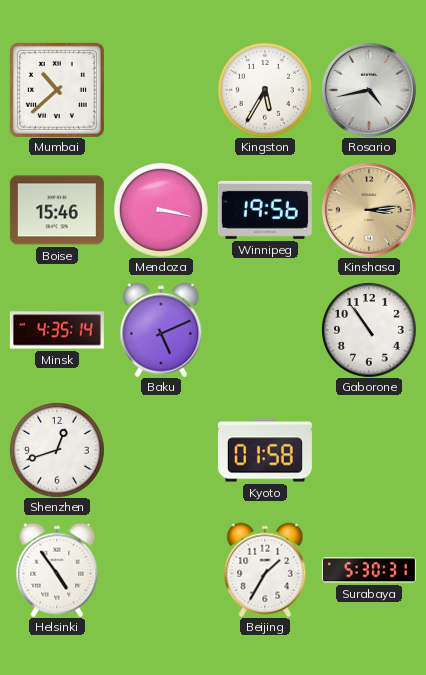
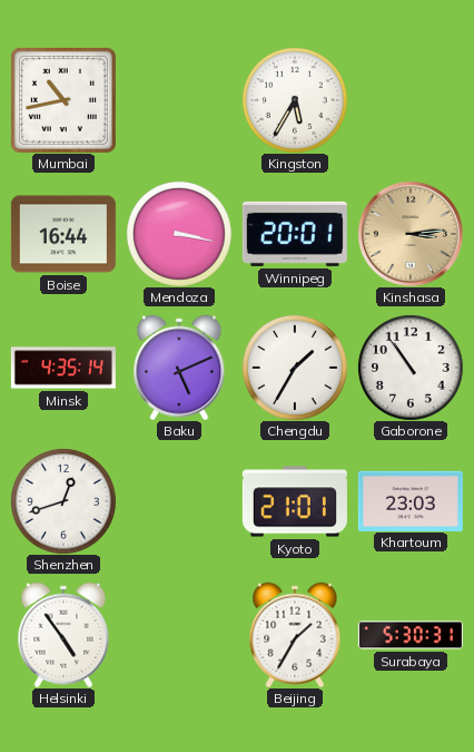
Mumbai: 10:38 -> 10:43
Rosario: 4:43 -> none
Boise: 15:46 -> 16:44
Winnipeg: 19:56 -> 20:01
Chengdu: none -> 1:35
Kyoto: 01:58 -> 21:01
Khartoum: none -> 23:03
